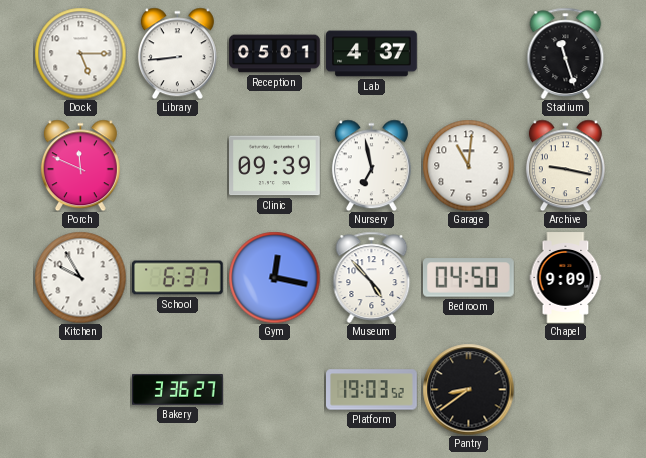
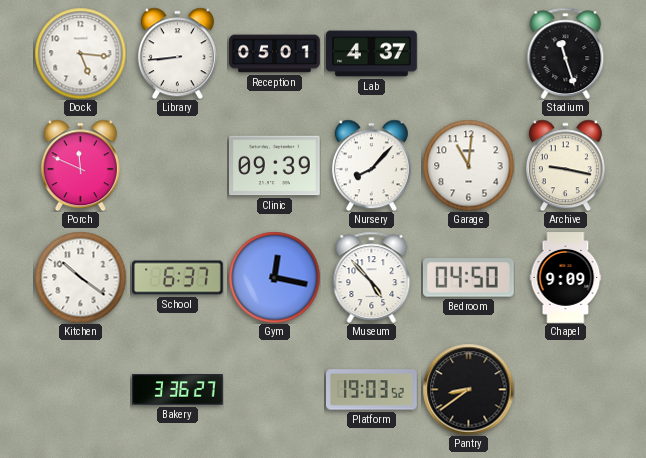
Dock: 5:15 -> 5:16
Nursery: 6:58 -> 8:07
Kitchen: 9:55 -> 10:21
